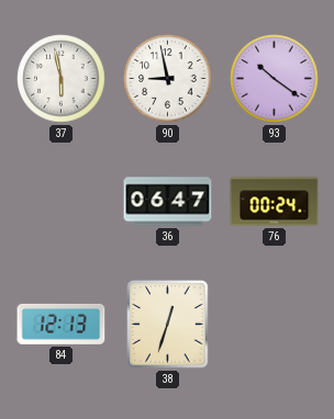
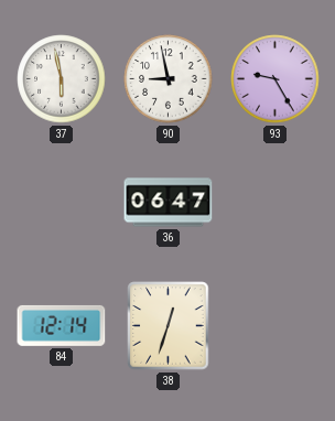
93: 10:21 -> 9:25
76: 00:24 -> none
84: 12:13 -> 12:14
